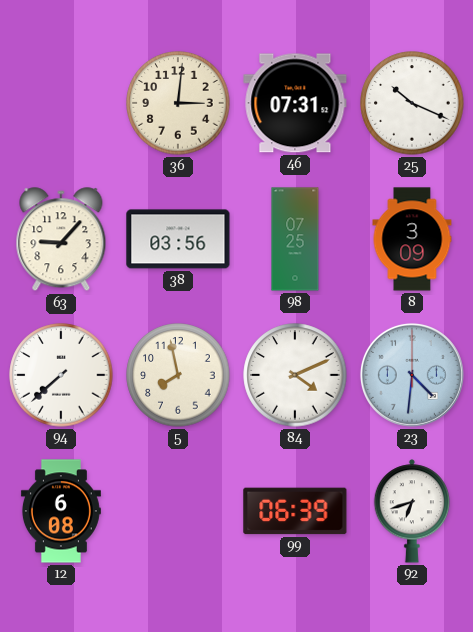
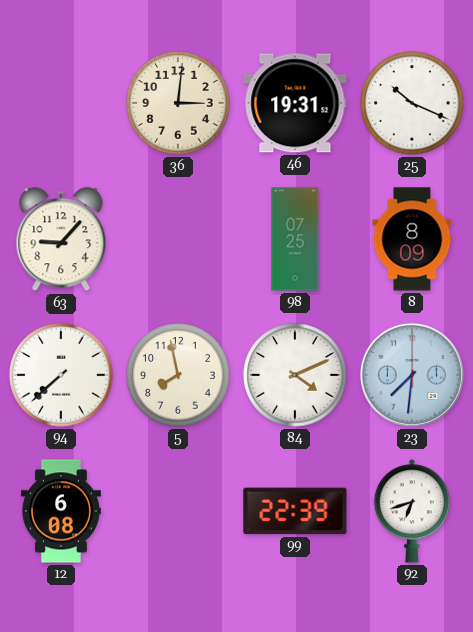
46: 07:31 -> 19:31
38: 03:56 -> none
8: 3:09 -> 8:09
23: 4:31 -> 7:31
99: 06:39 -> 22:39
